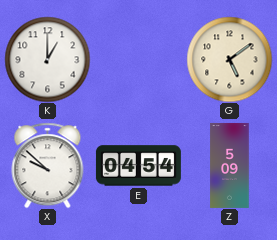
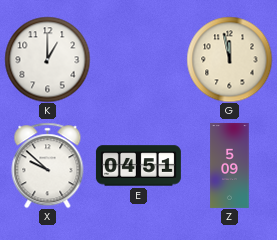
G: 5:09 -> 11:58
E: 04:54 -> 04:51
